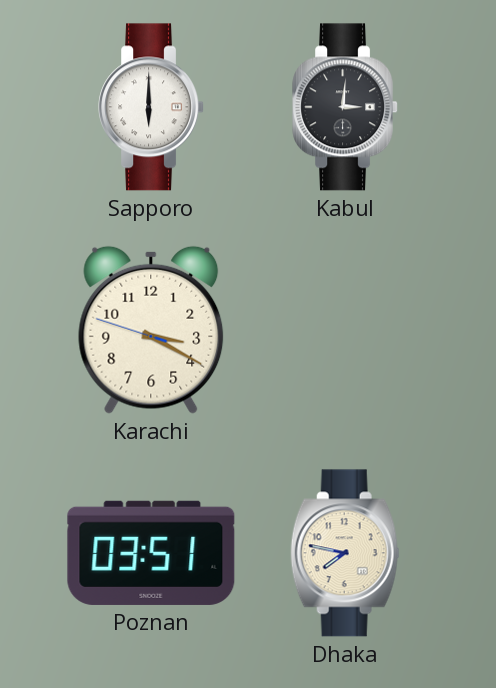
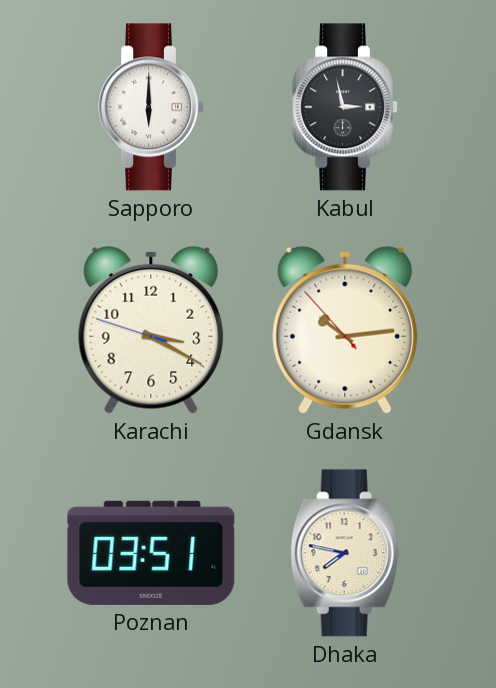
Kabul: 3:01 -> 2:58
Gdansk: none -> 10:13
